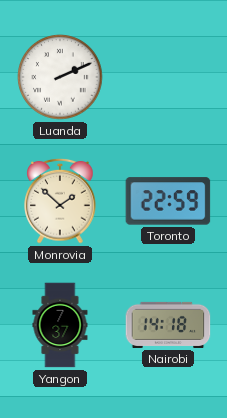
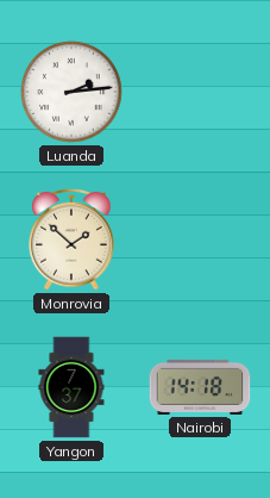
Luanda: 2:11 -> 2:14
Toronto: 22:59 -> none
